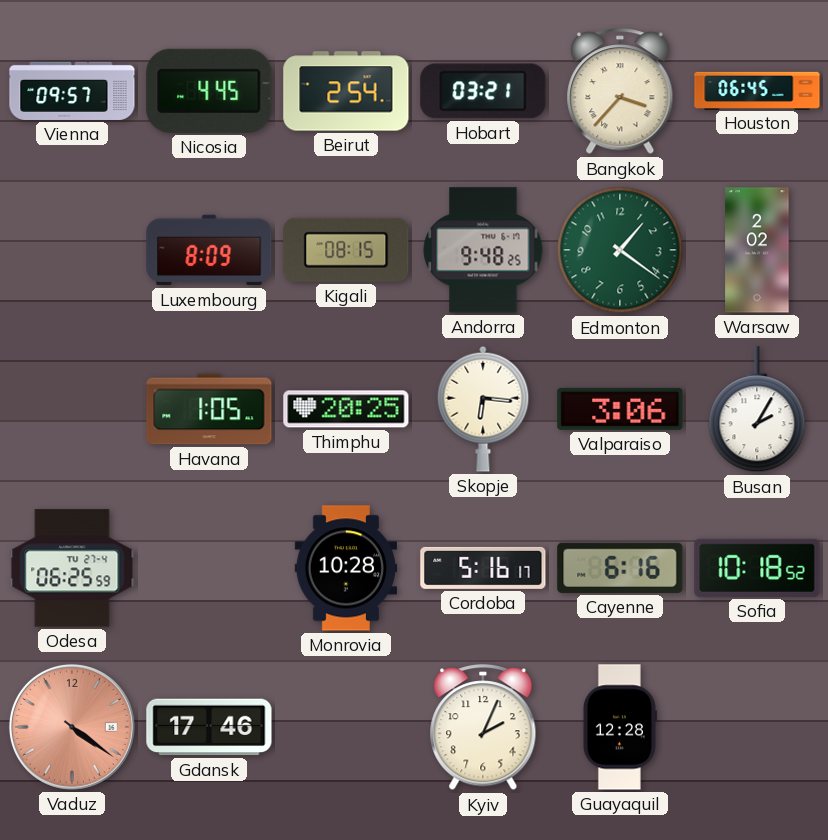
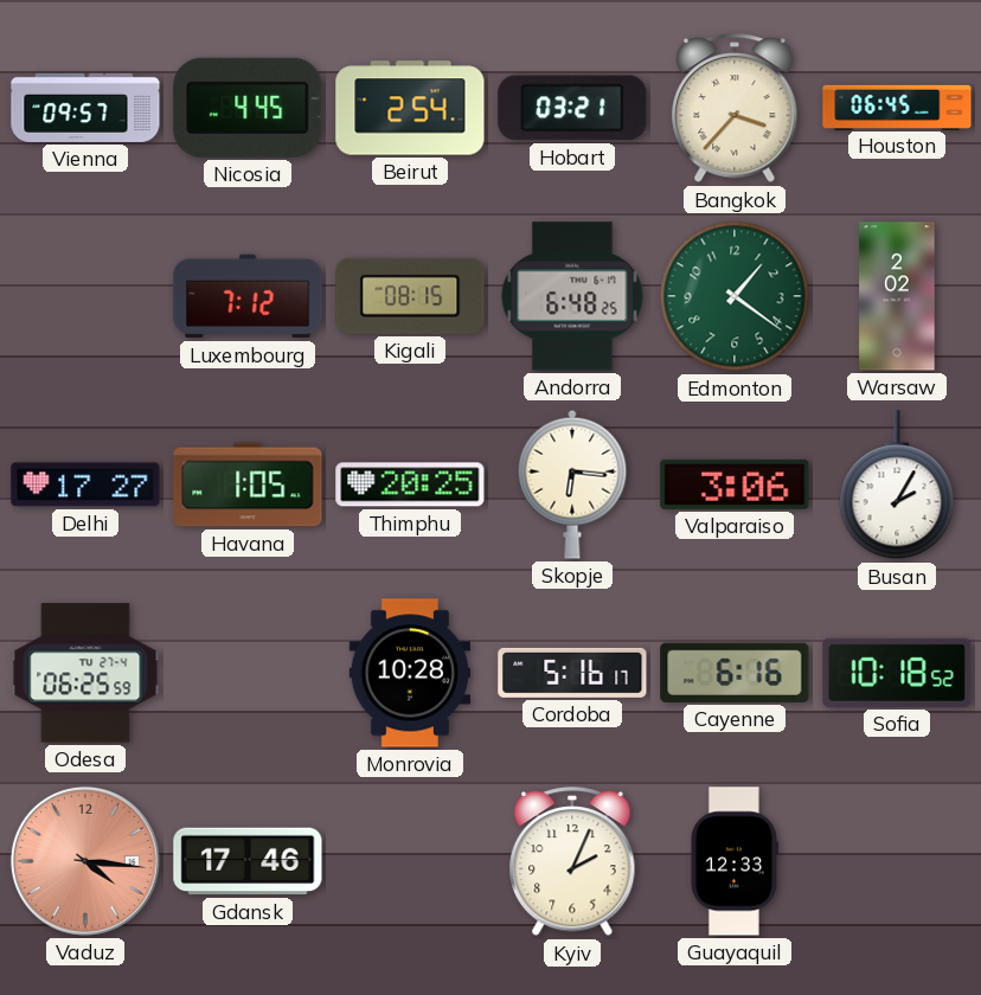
Luxembourg: 8:09 -> 7:12
Andorra: 9:48 -> 6:48
Delhi: none -> 17:27
Vaduz: 4:21 -> 4:16
Guayaquil: 12:28 -> 12:33
